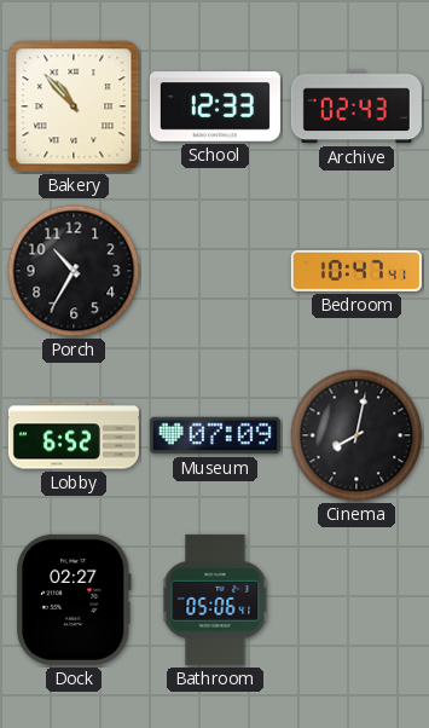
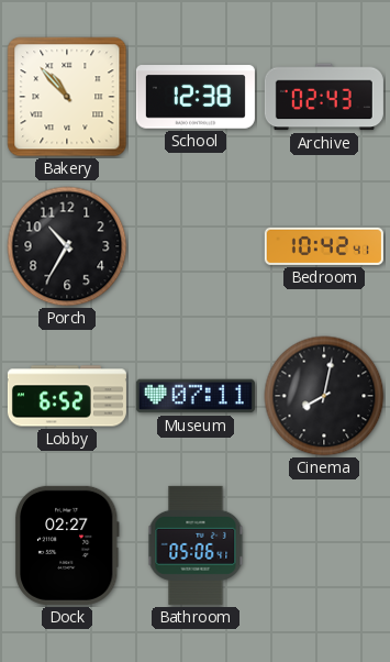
School: 12:33 -> 12:38
Bedroom: 10:47 -> 10:42
Museum: 07:09 -> 07:11
